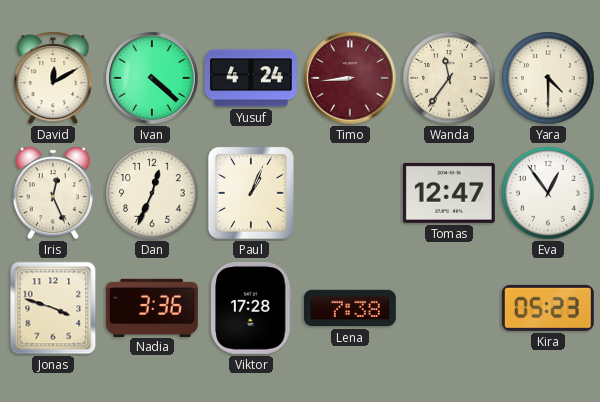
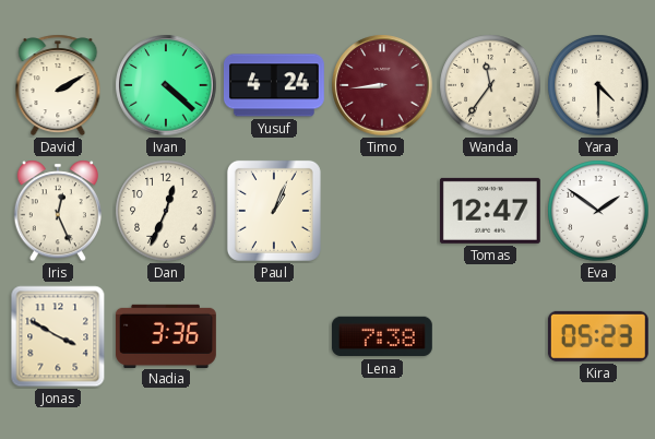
David: 12:10 -> 2:10
Eva: 12:54 -> 1:51
Jonas: 3:48 -> 3:50
Viktor: 17:28 -> none
